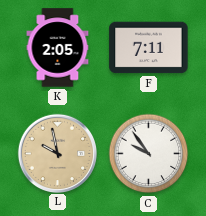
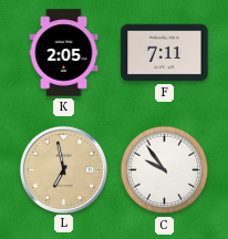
L: 9:58 -> 6:58
